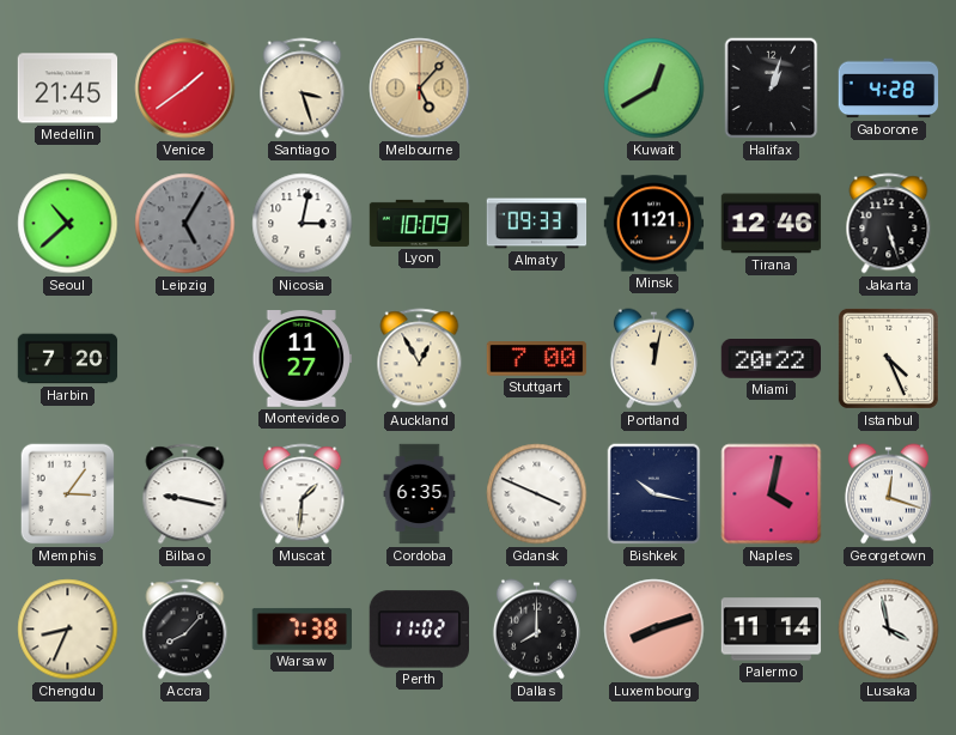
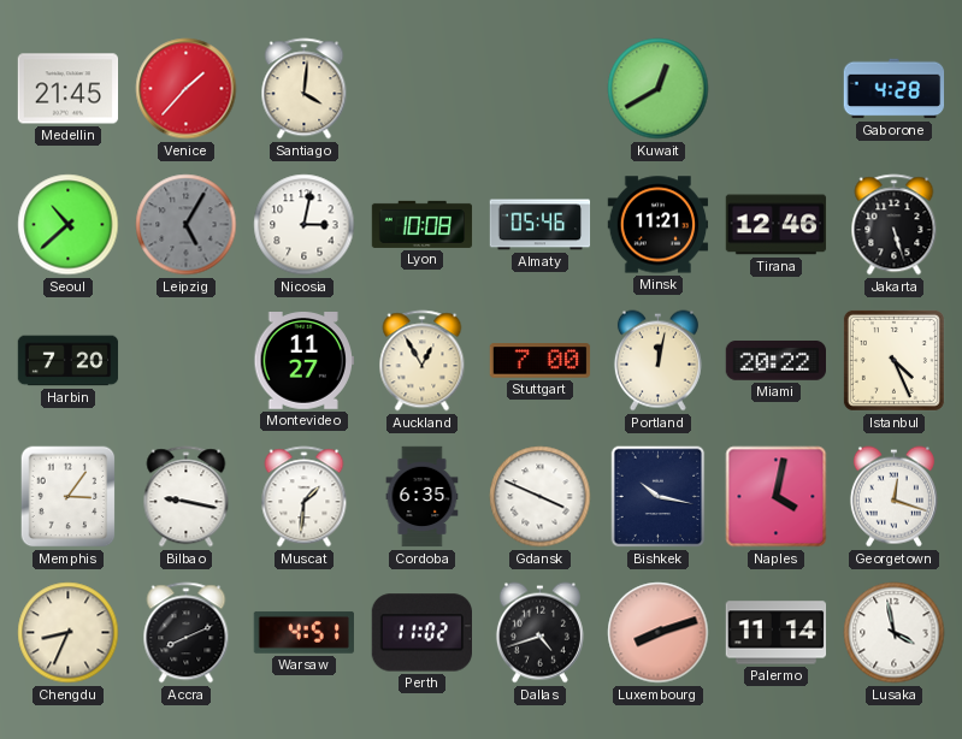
Venice: 1:39 -> 1:37
Santiago: 3:27 -> 4:01
Melbourne: 5:07 -> none
Halifax: 1:03 -> none
Lyon: 10:09 -> 10:08
Almaty: 09:33 -> 05:46
Accra: 8:07 -> 8:11
Warsaw: 7:38 -> 4:51
Dallas: 8:00 -> 4:42
